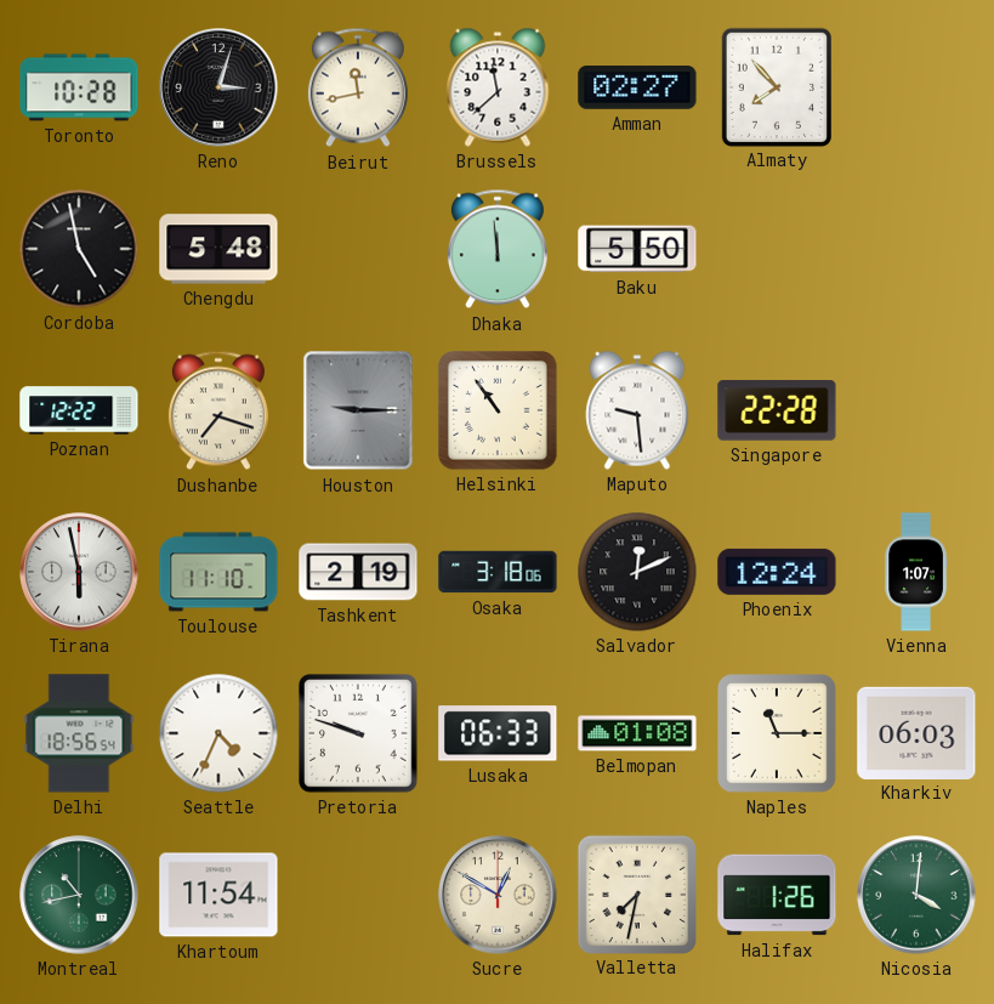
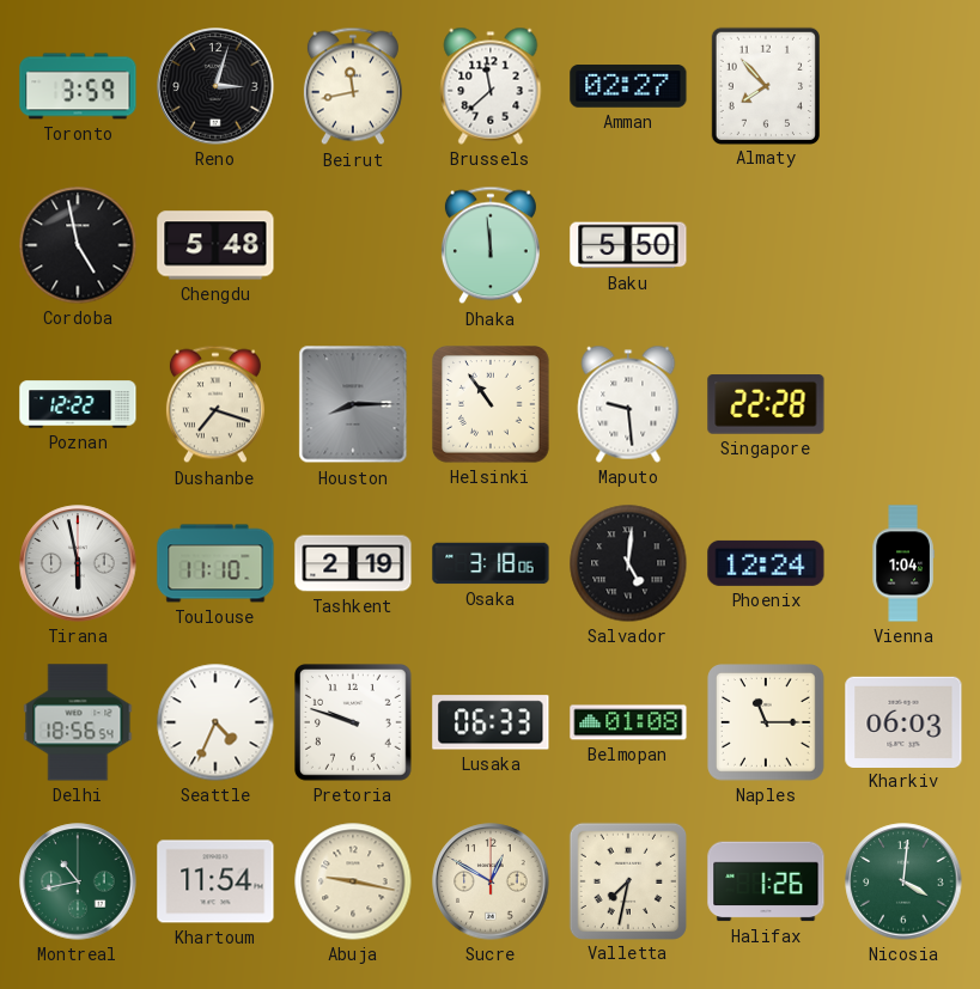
Toronto: 10:28 -> 3:59
Houston: 9:15 -> 8:15
Salvador: 12:11 -> 5:01
Vienna: 1:07 -> 1:04
Abuja: none -> 9:17
